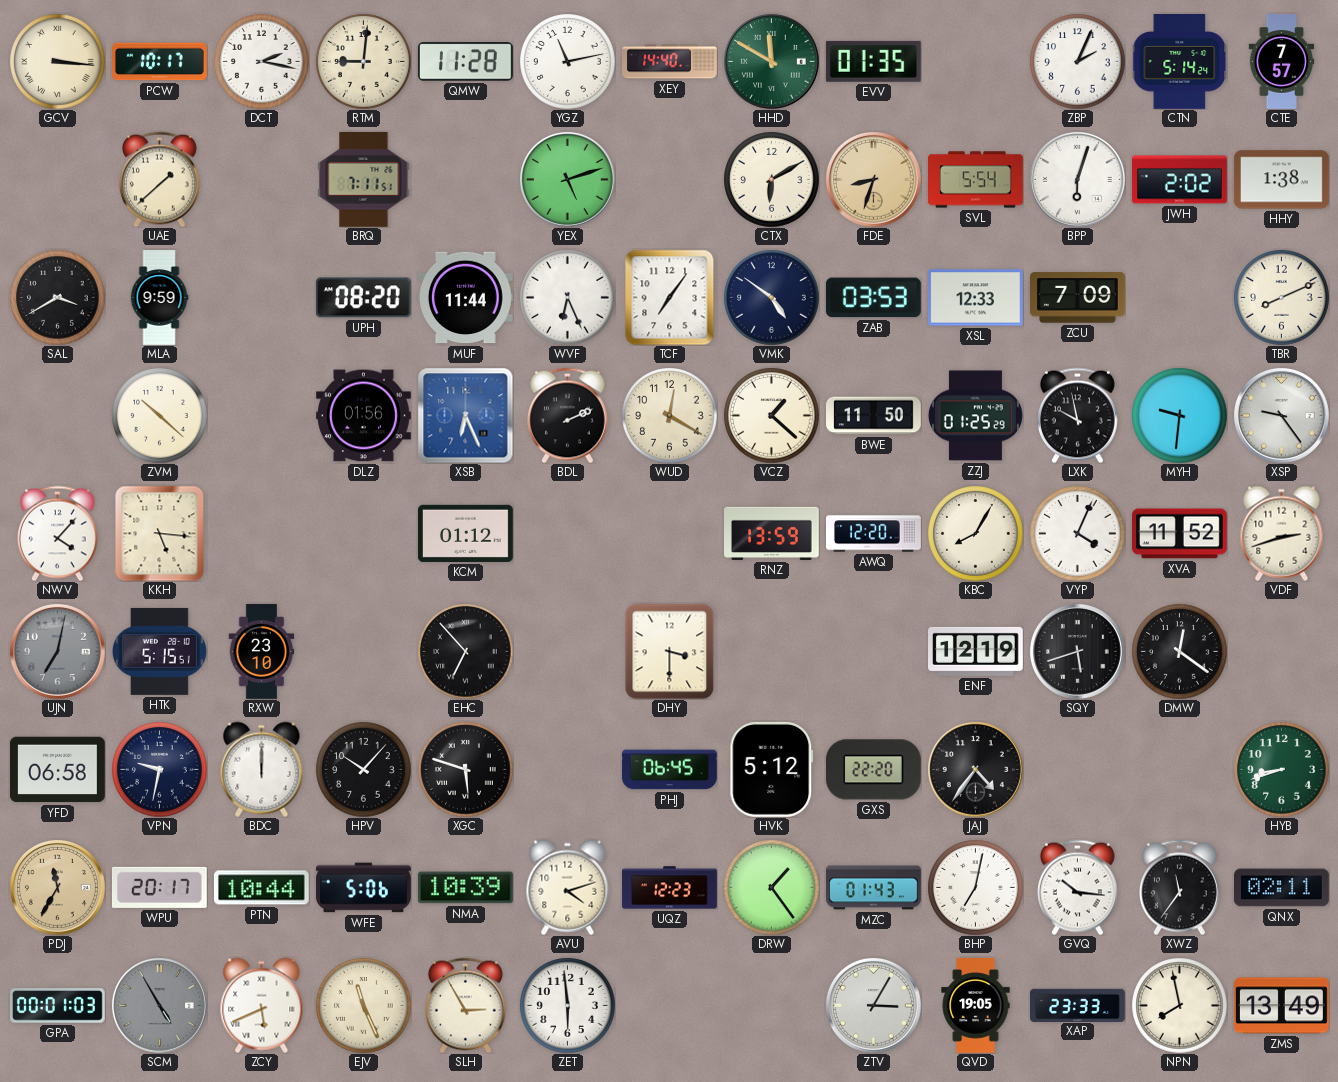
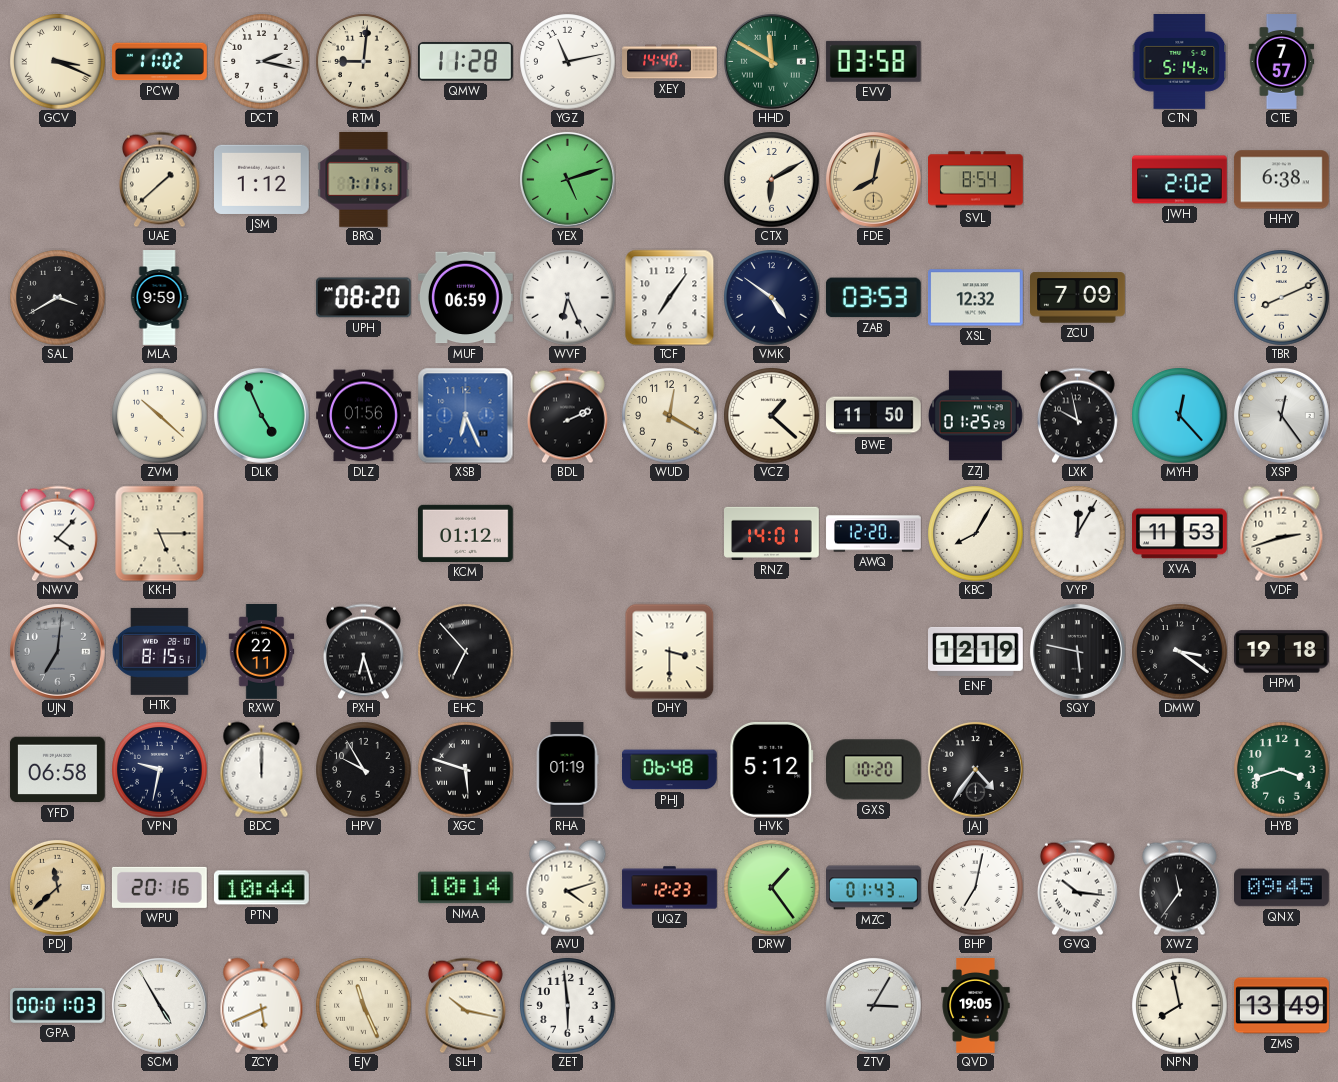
GCV: 3:16 -> 3:19
PCW: 10:17 -> 11:02
EVV: 01:35 -> 03:58
ZBP: 2:04 -> none
JSM: none -> 1:12
FDE: 8:33 -> 8:02
SVL: 5:54 -> 8:54
BPP: 6:03 -> none
HHY: 1:38 -> 6:38
MUF: 11:44 -> 06:59
XSL: 12:33 -> 12:32
DLK: none -> 4:56
MYH: 9:31 -> 12:23
XSP: 9:24 -> 12:24
KKH: 5:16 -> 5:15
RNZ: 13:59 -> 14:01
VYP: 4:04 -> 12:05
XVA: 11:52 -> 11:53
UJN: 7:02 -> 7:01
HTK: 5:15 -> 8:15
RXW: 23:10 -> 22:11
PXH: none -> 6:27
SQY: 5:42 -> 5:47
DMW: 12:21 -> 3:21
HPM: none -> 19:18
HPV: 10:07 -> 9:55
RHA: none -> 01:19
PHJ: 06:45 -> 06:48
GXS: 22:20 -> 10:20
HYB: 8:42 -> 3:42
PDJ: 11:35 -> 11:38
WPU: 20:17 -> 20:16
WFE: 5:06 -> none
NMA: 10:39 -> 10:14
QNX: 02:11 -> 09:45
SCM dial: grey -> white
SLH: 2:55 -> 10:17
XAP: 23:33 -> none
